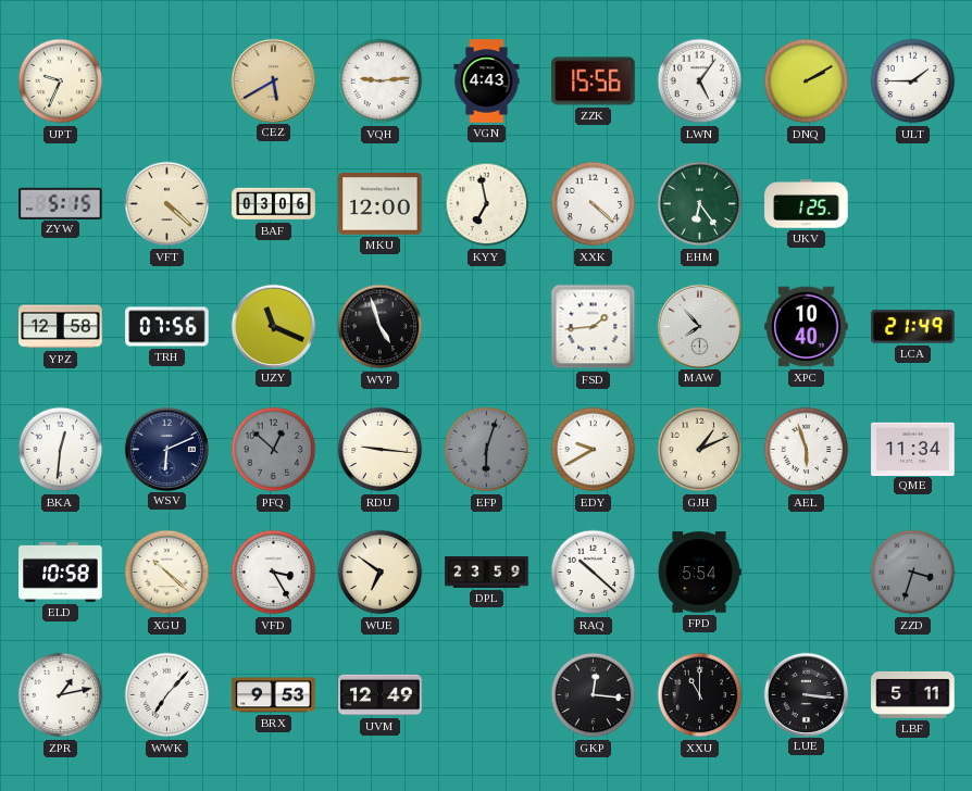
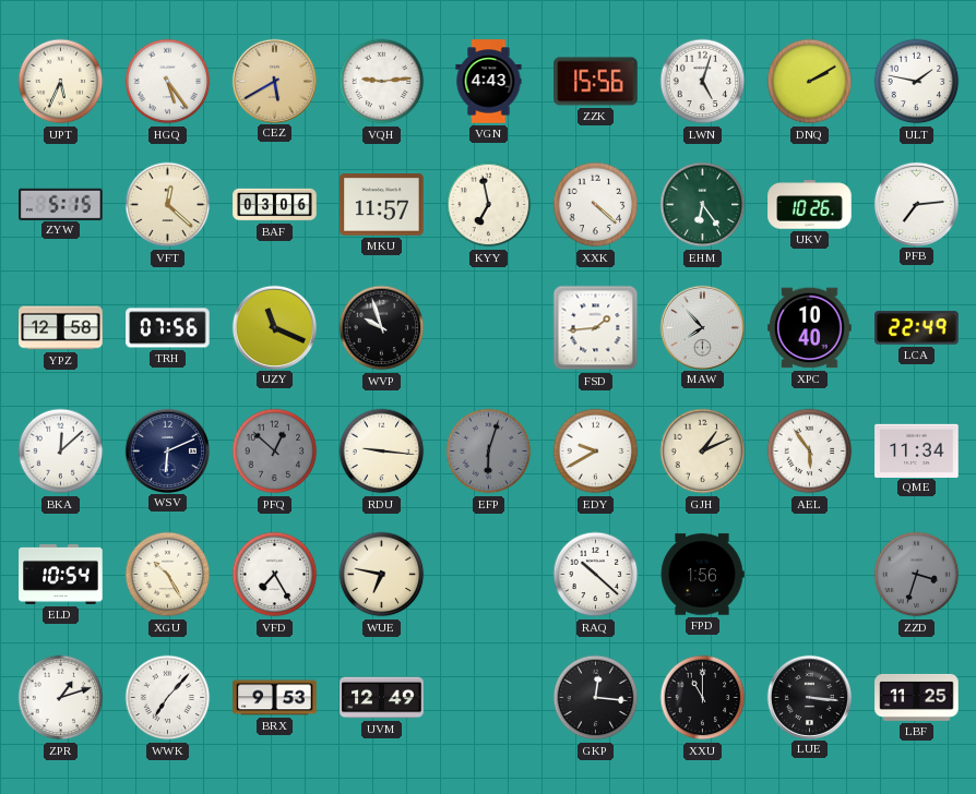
UPT: 9:34 -> 5:34
HGQ: none -> 5:24
LWN: 5:06 -> 5:03
ULT: 1:45 -> 1:47
VFT: 4:22 -> 12:22
MKU: 12:00 -> 11:57
UKV: 1:25 -> 10:26
PFB: none -> 7:14
WVP: 4:57 -> 9:57
LCA: 21:49 -> 22:49
BKA: 12:31 -> 12:08
AEL: 5:57 -> 5:54
ELD: 10:58 -> 10:54
XGU: 10:22 -> 10:25
VFD: 3:25 -> 7:25
WUE: 6:51 -> 6:47
DPL: 23:59 -> none
FPD: 5:54 -> 1:56
ZPR: 1:13 -> 1:12
LBF: 5:11 -> 11:25
